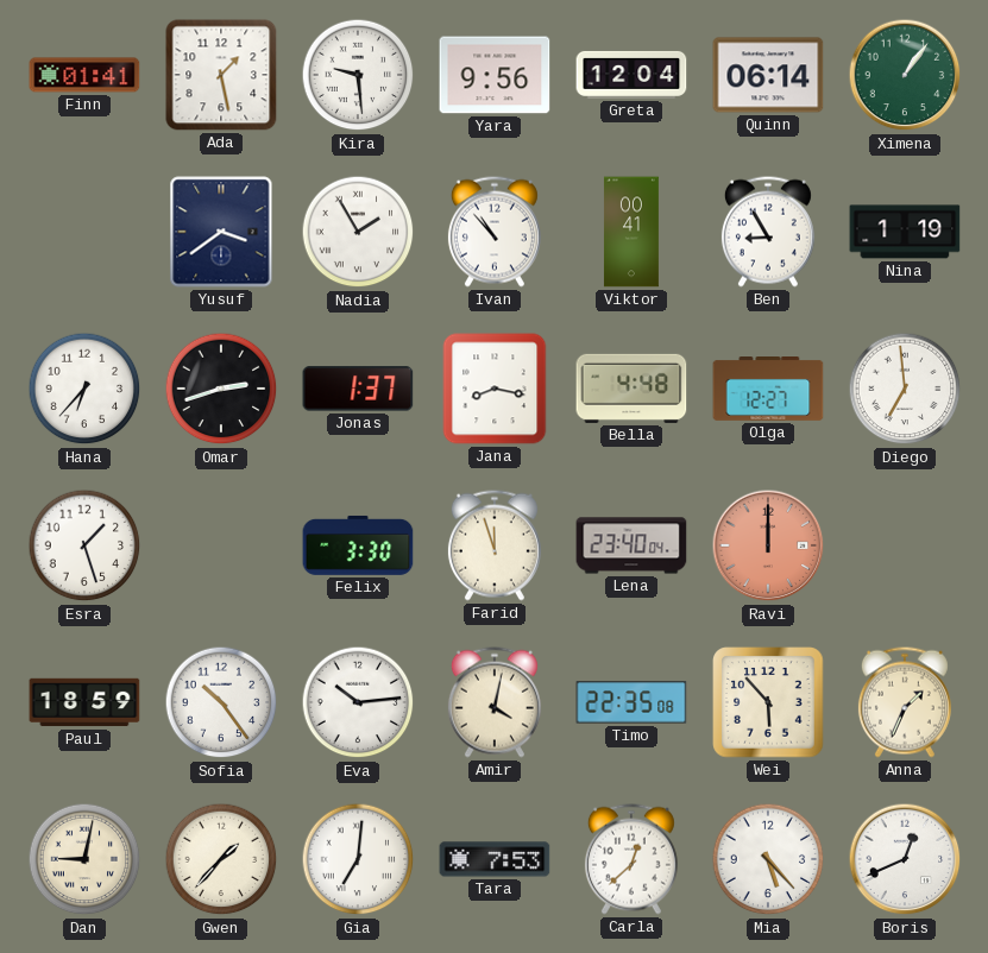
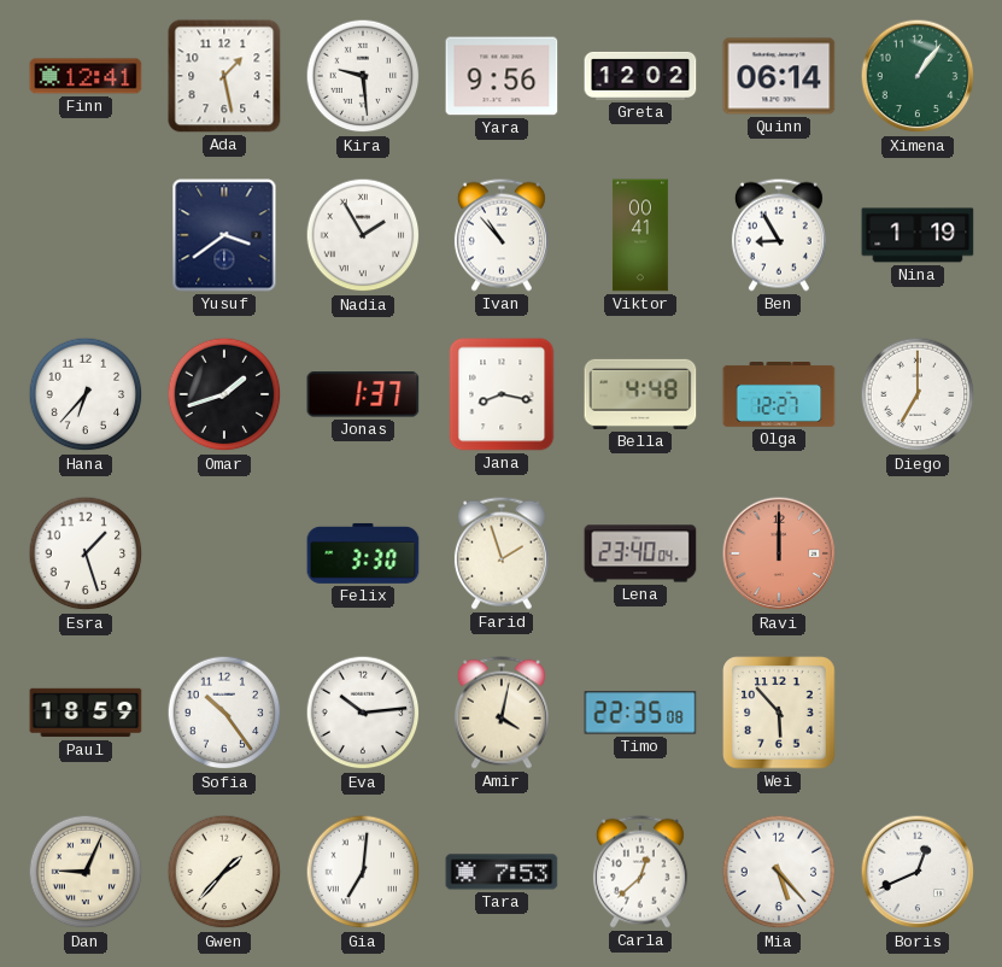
Finn: 01:41 -> 12:41
Greta: 12:04 -> 12:02
Omar: 2:42 -> 1:42
Diego: 6:59 -> 7:00
Farid: 11:57 -> 1:57
Anna: 1:34 -> none
Dan: 9:02 -> 9:04
